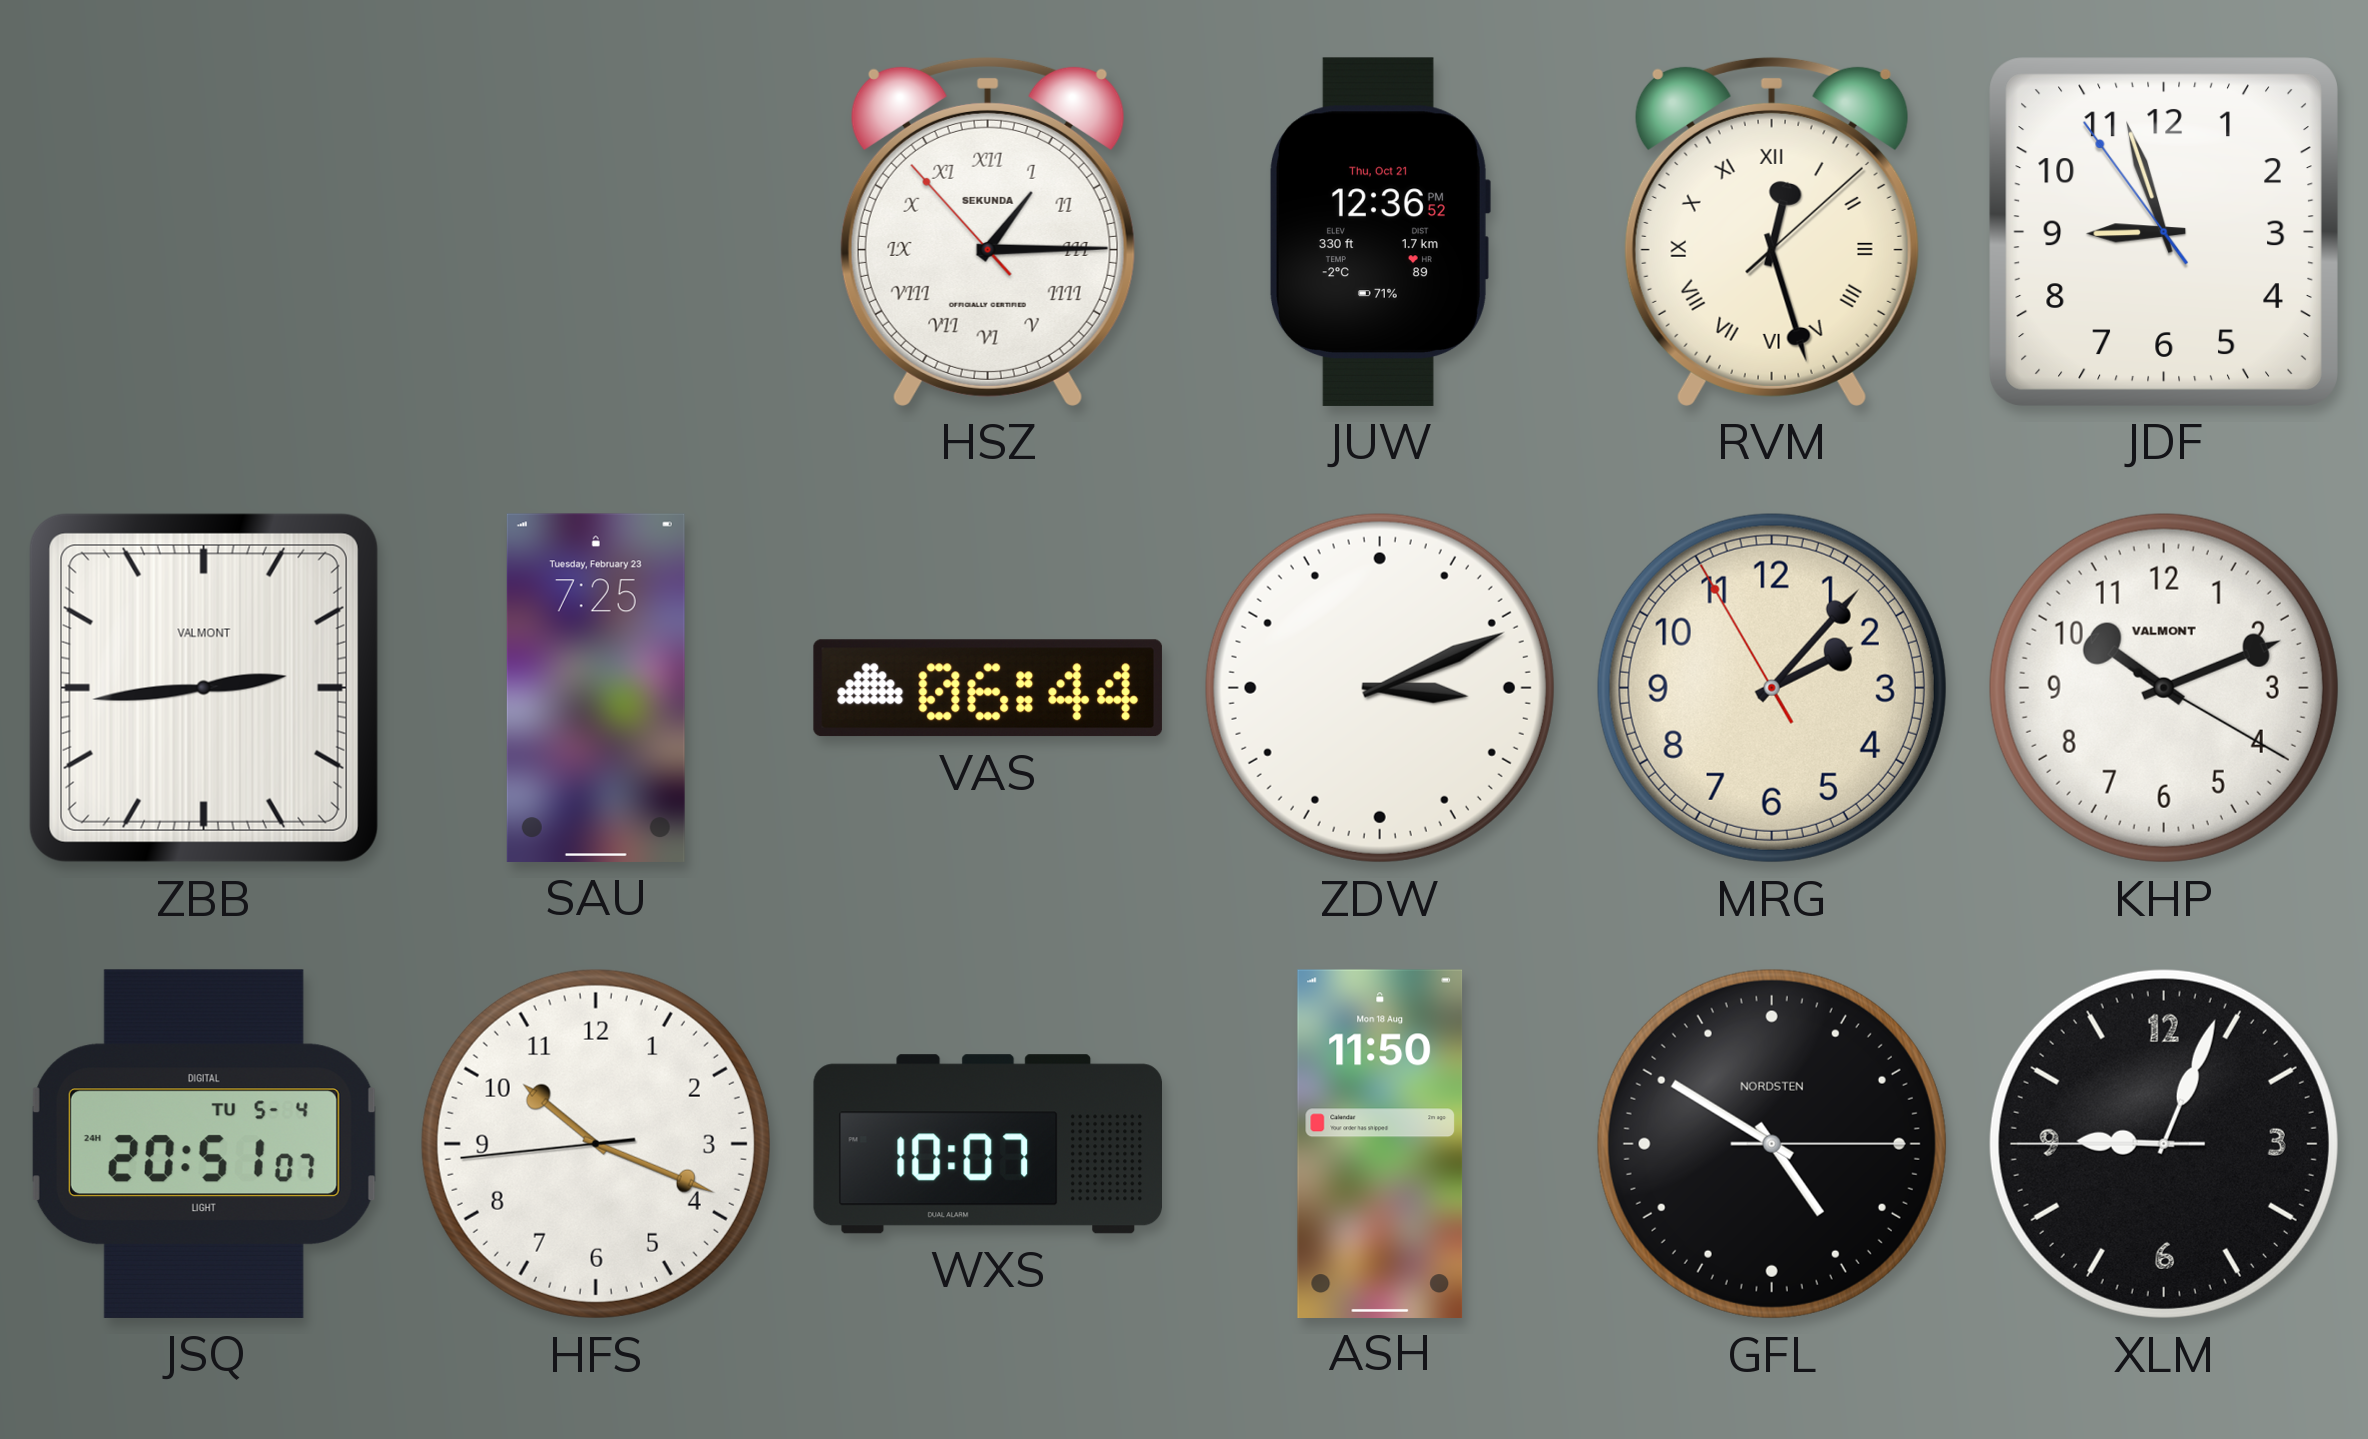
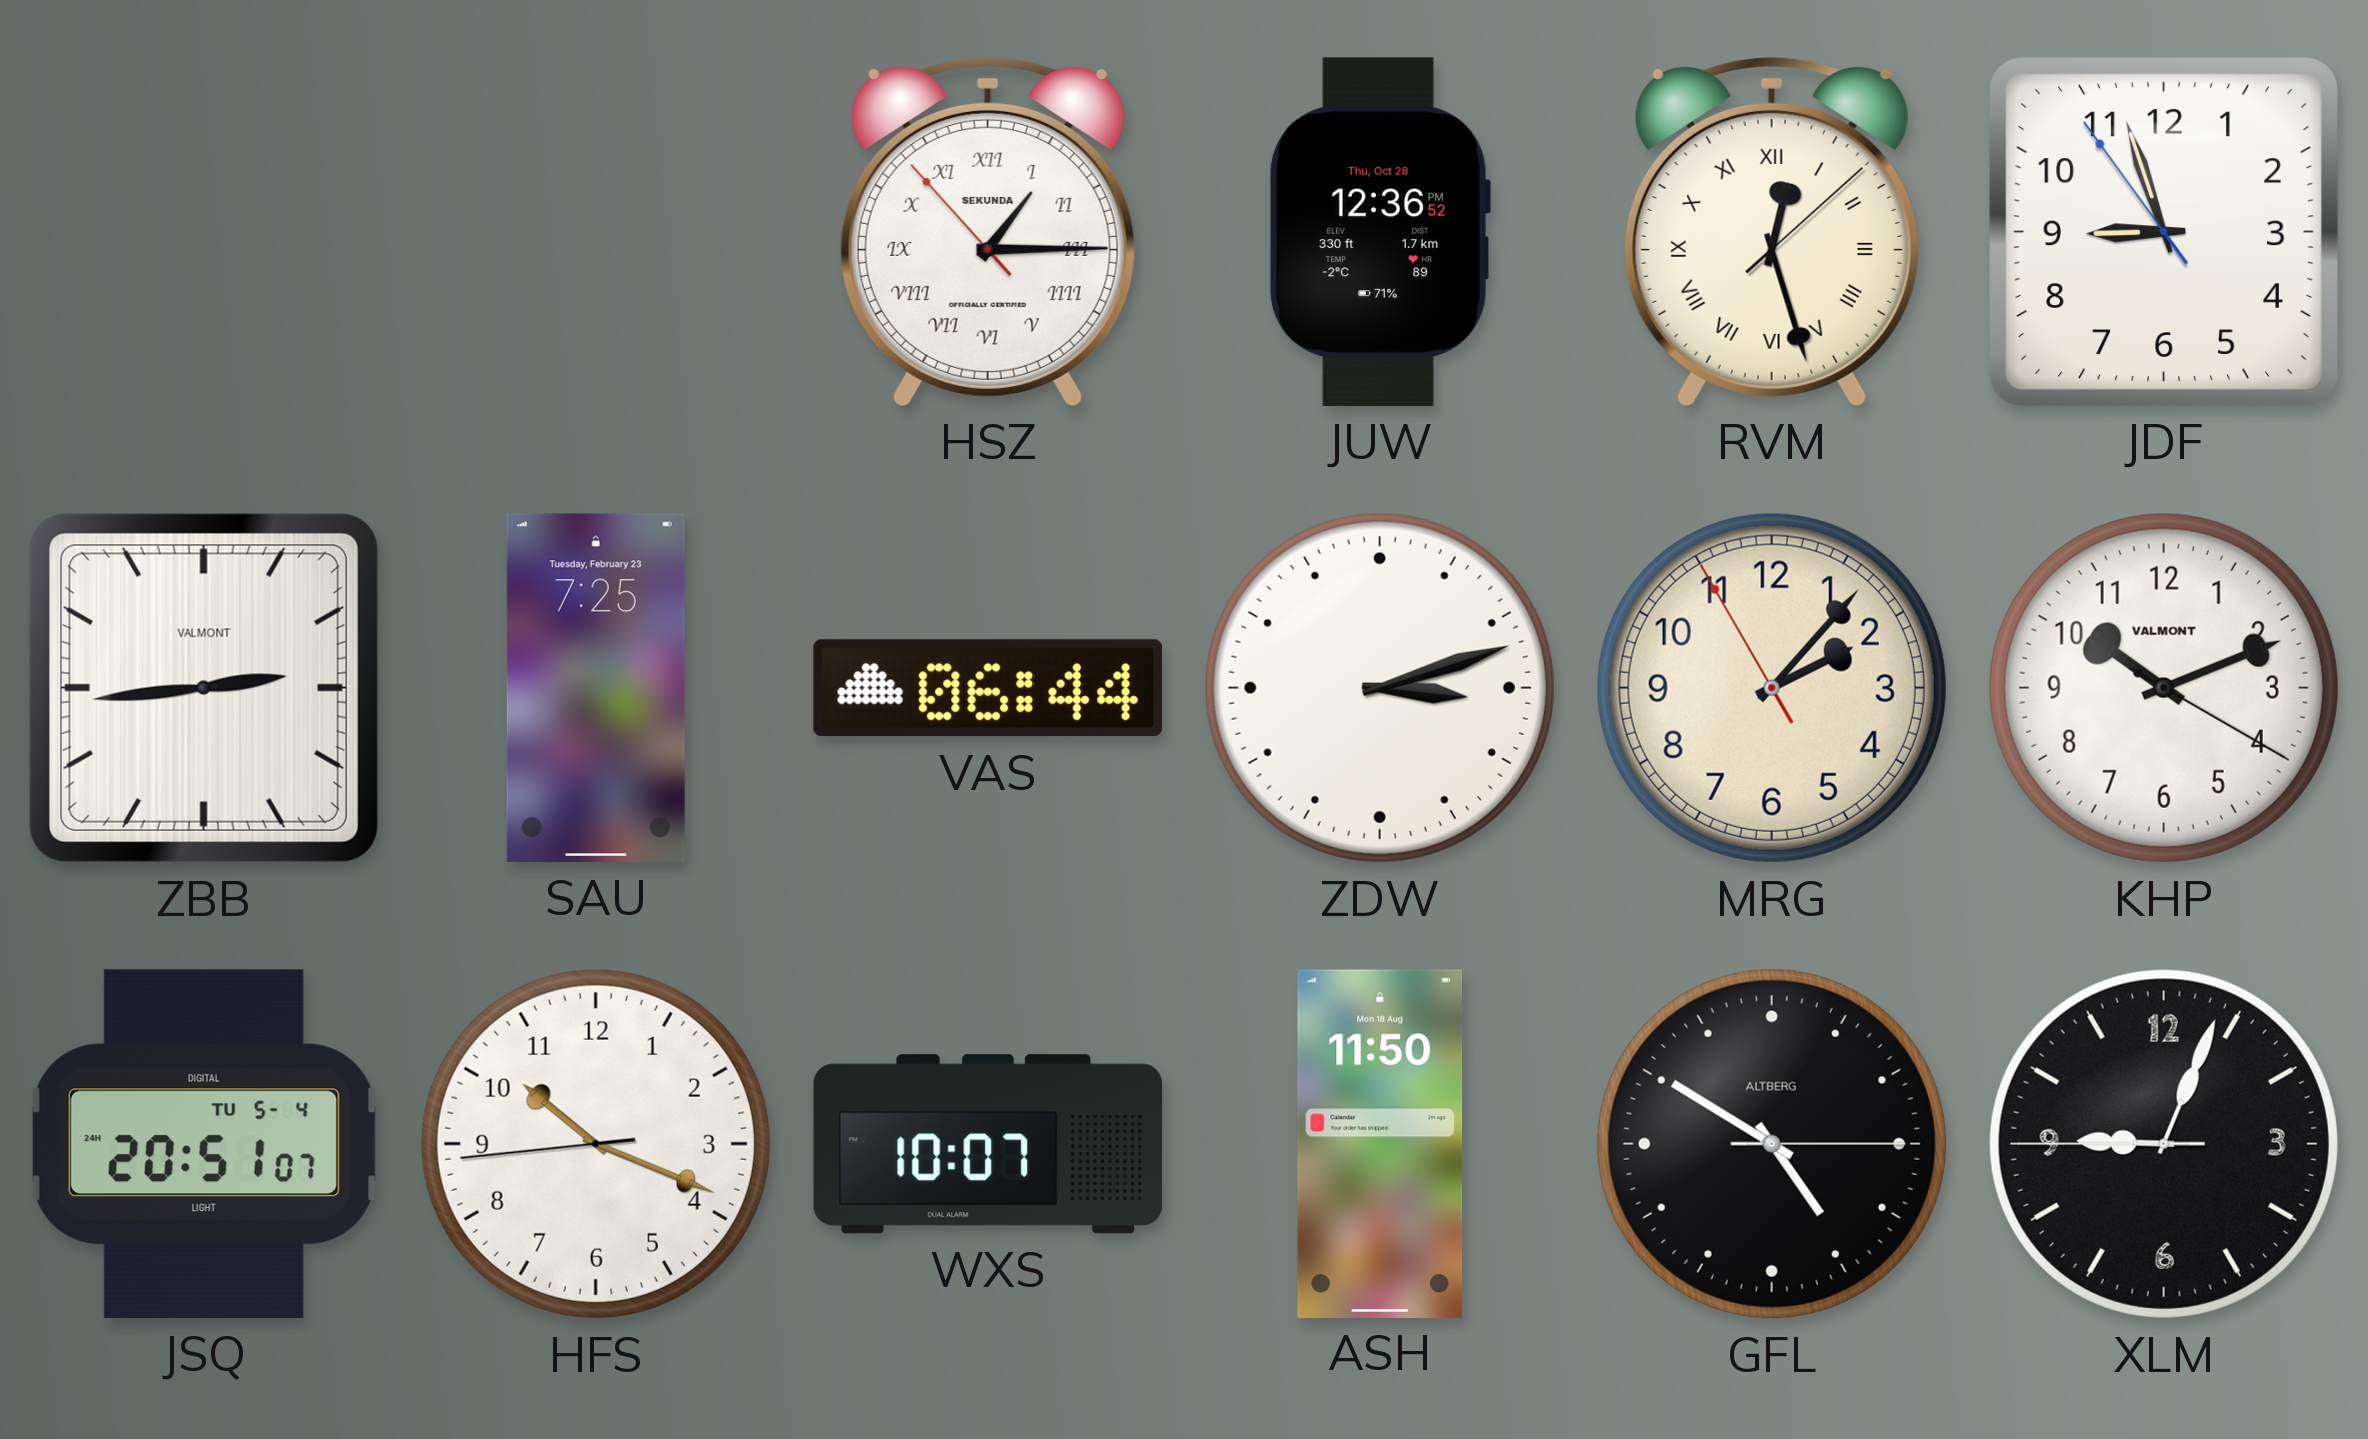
JUW date: Thu, Oct 21 -> Thu, Oct 28
ZDW: 3:11 -> 3:12
GFL brand: NORDSTEN -> ALTBERG
